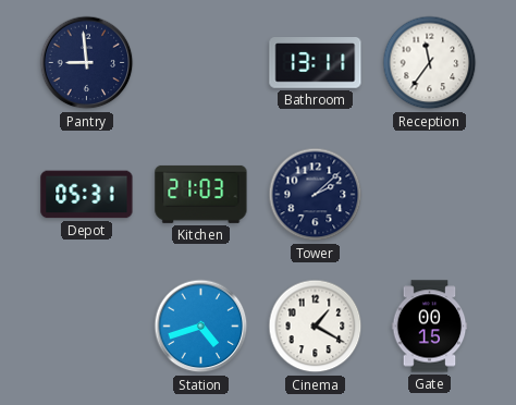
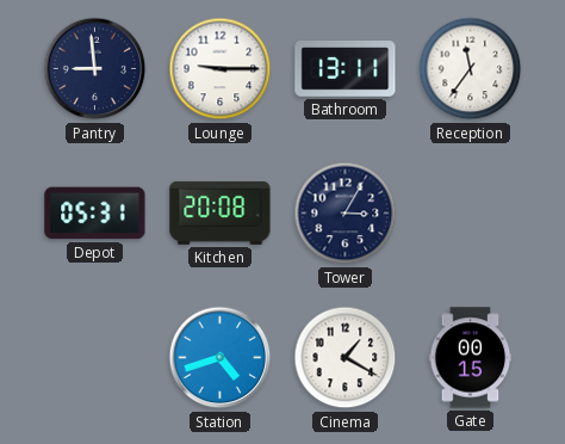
Lounge: none -> 9:15
Kitchen: 21:03 -> 20:08
Tower: 2:08 -> 3:05
